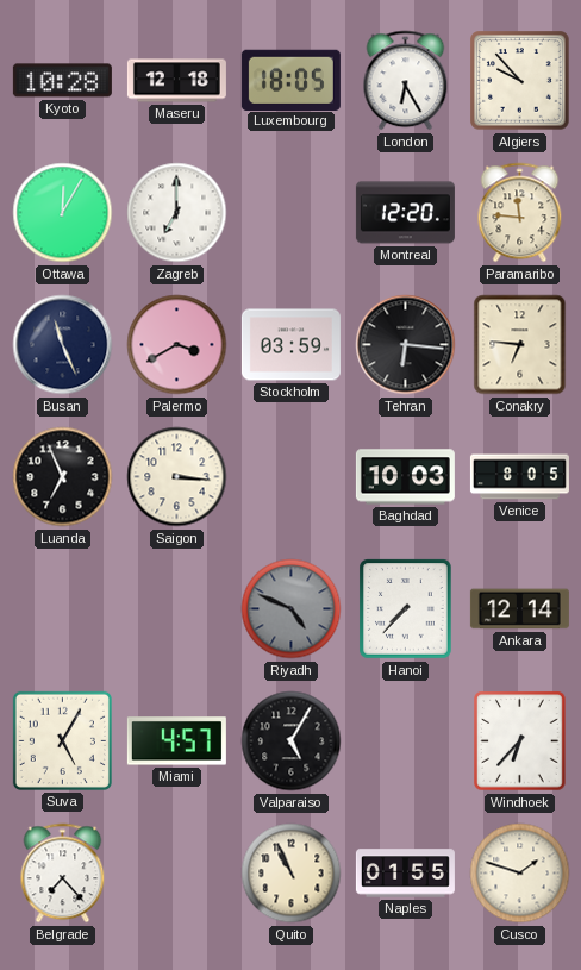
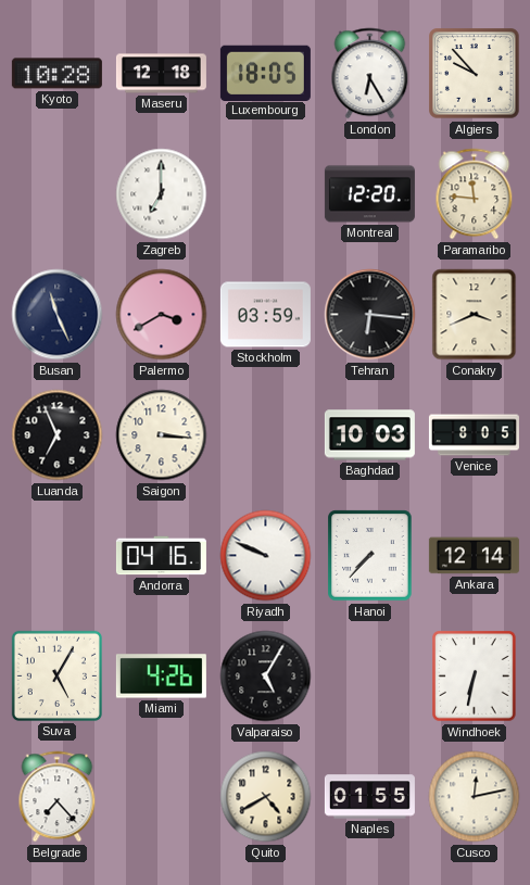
Ottawa: 12:05 -> none
Conakry: 6:46 -> 3:41
Andorra: none -> 04:16
Riyadh: 4:49 -> 9:49
Riyadh dial: grey -> white
Miami: 4:57 -> 4:26
Windhoek: 6:37 -> 6:32
Quito: 10:56 -> 4:40
Cusco: 1:48 -> 12:13
